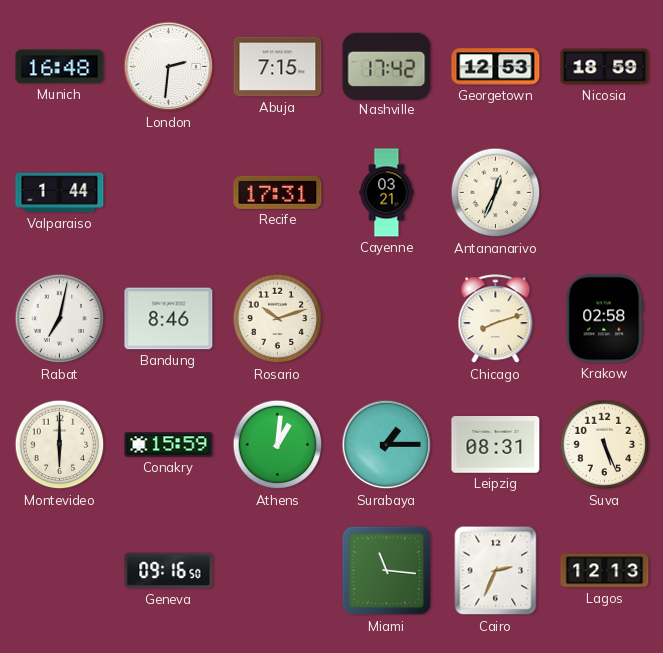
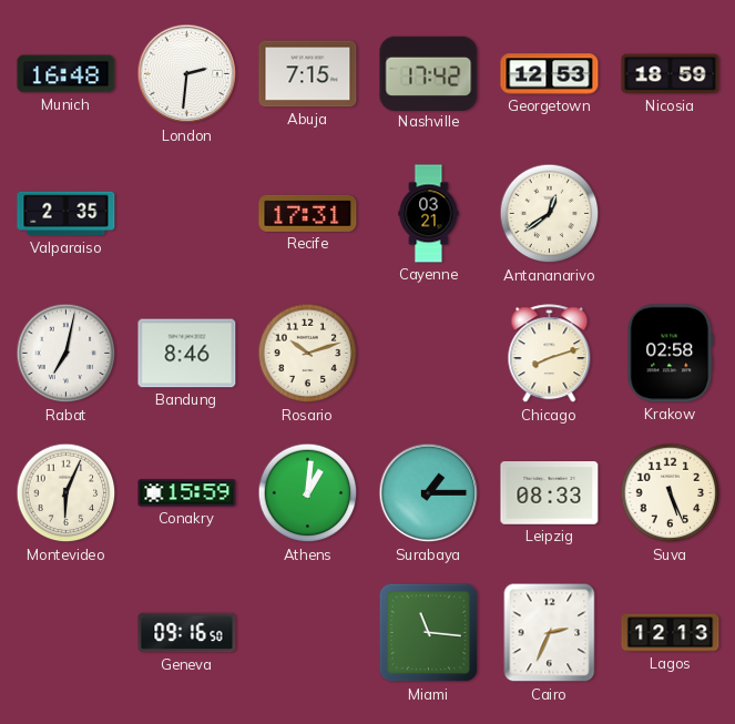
Valparaiso: 1:44 -> 2:35
Antananarivo: 12:34 -> 12:39
Montevideo: 6:00 -> 6:04
Leipzig: 08:31 -> 08:33
